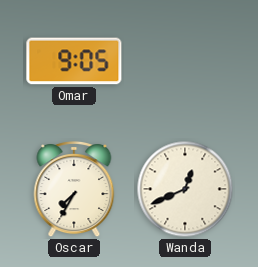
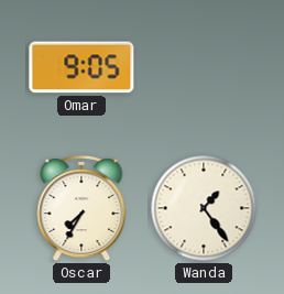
Wanda: 12:41 -> 1:24
